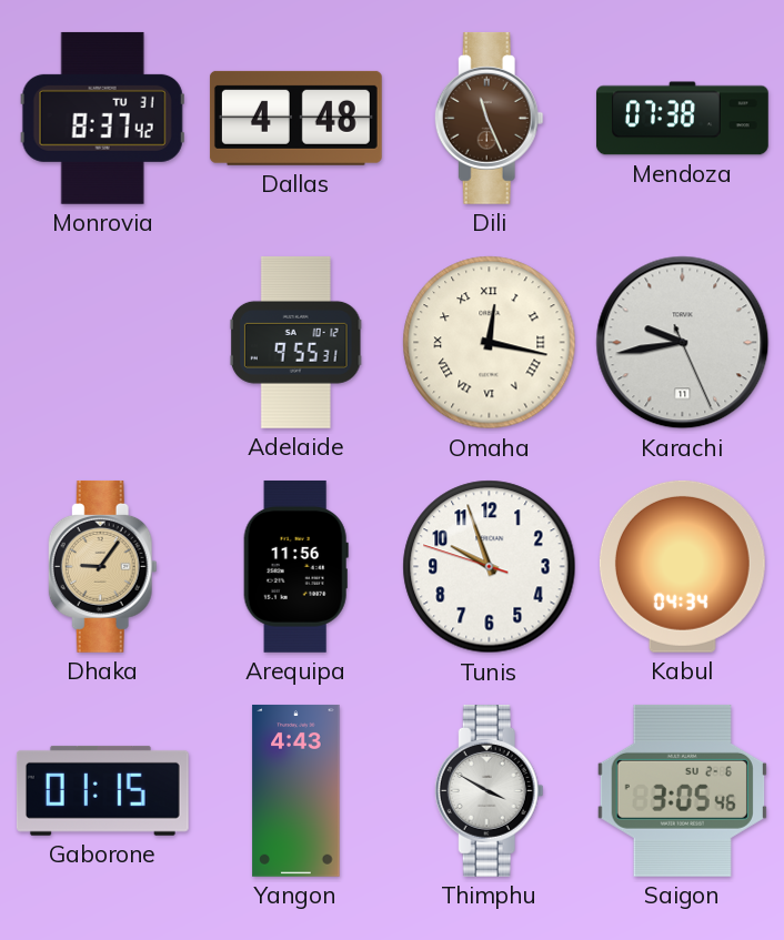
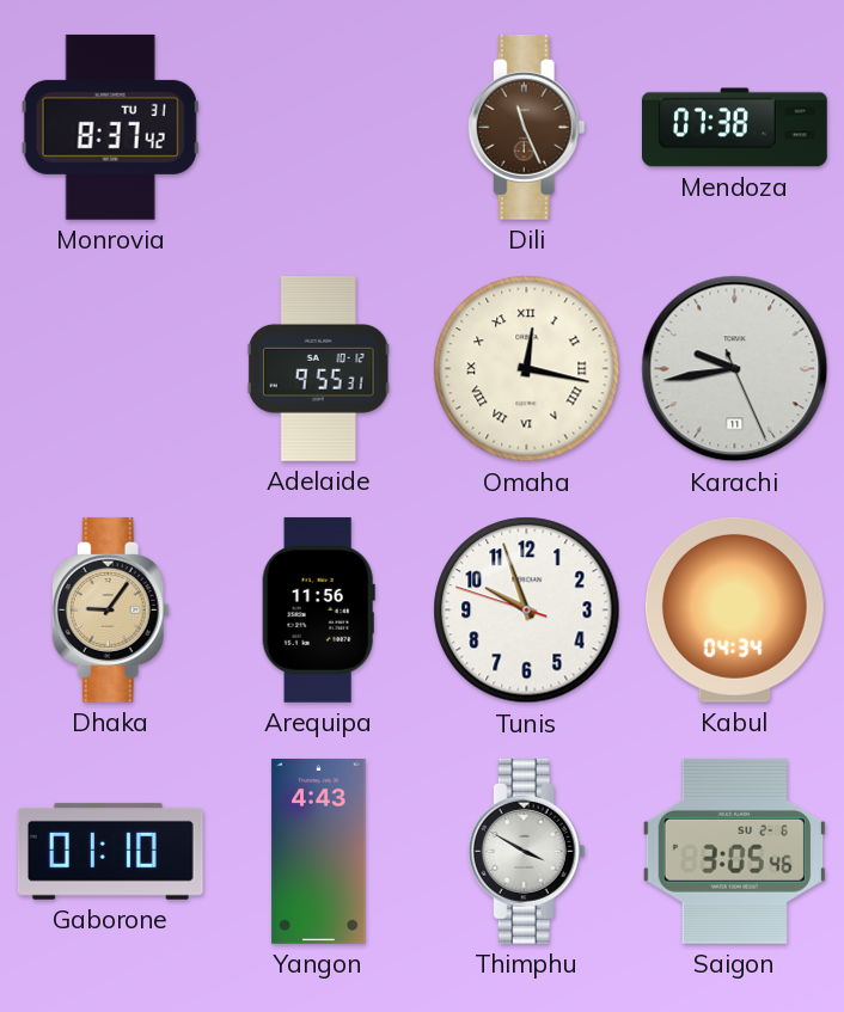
Dallas: 4:48 -> none
Gaborone: 01:15 -> 01:10
